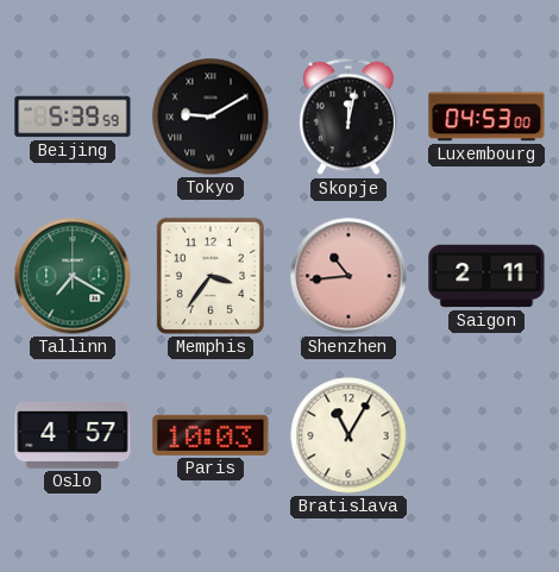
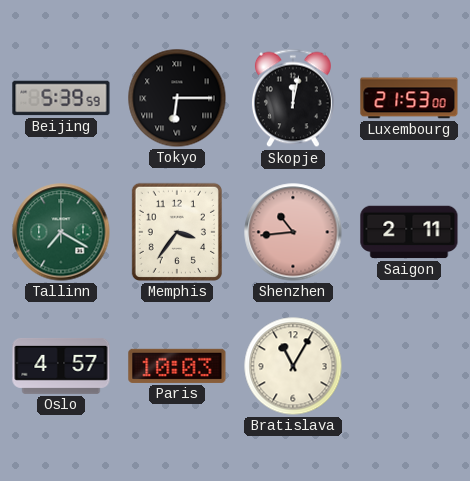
Tokyo: 9:10 -> 6:15
Luxembourg: 04:53 -> 21:53
